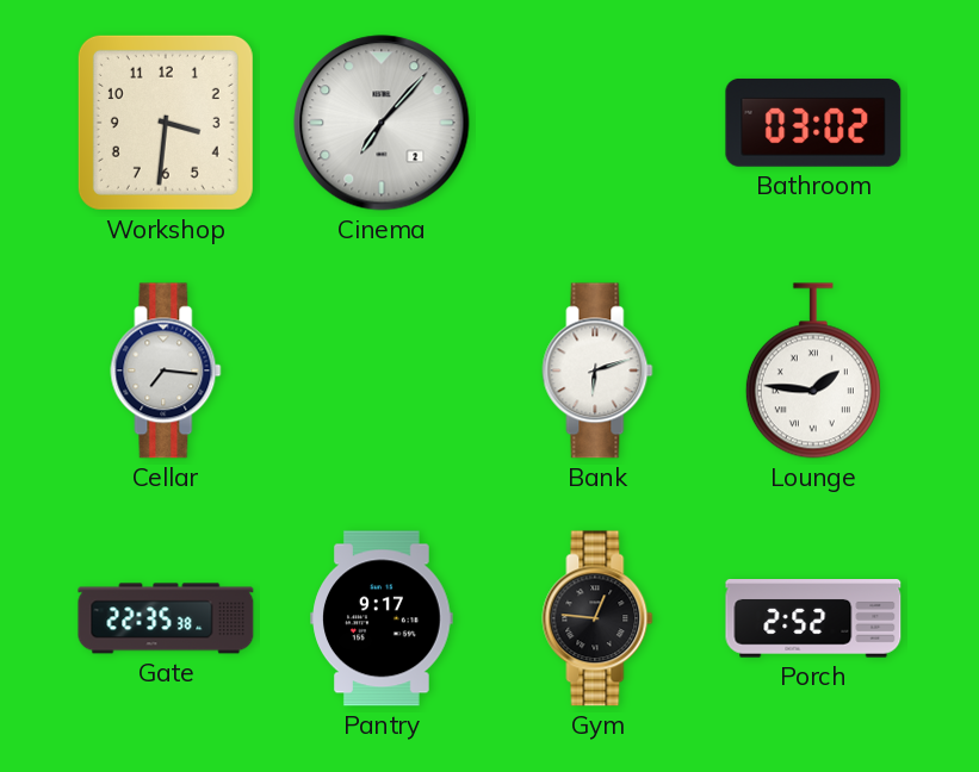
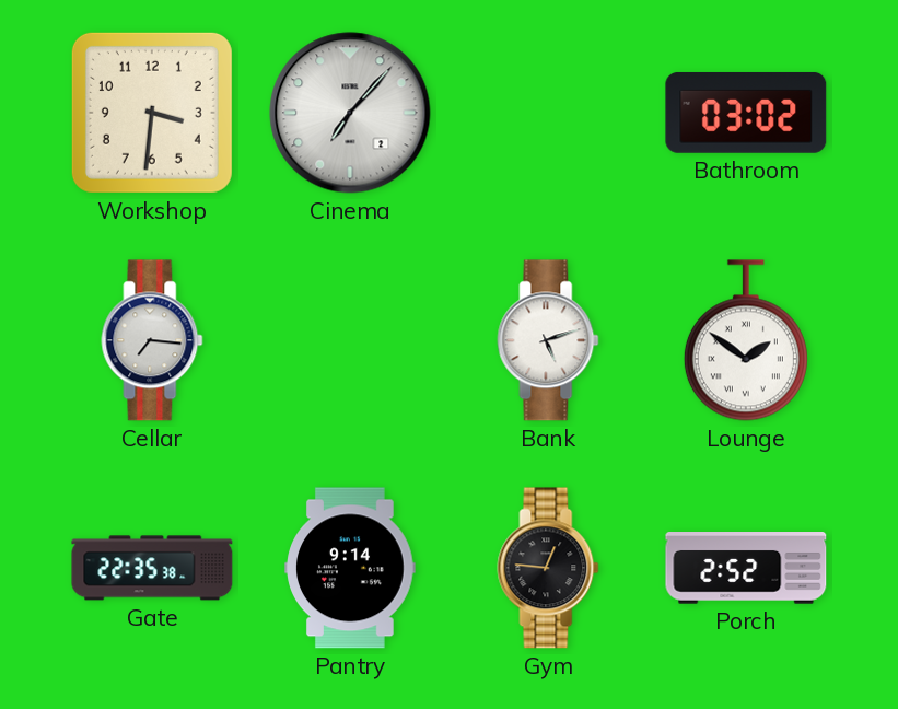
Bank: 6:12 -> 5:12
Lounge: 1:46 -> 1:51
Pantry: 9:17 -> 9:14
